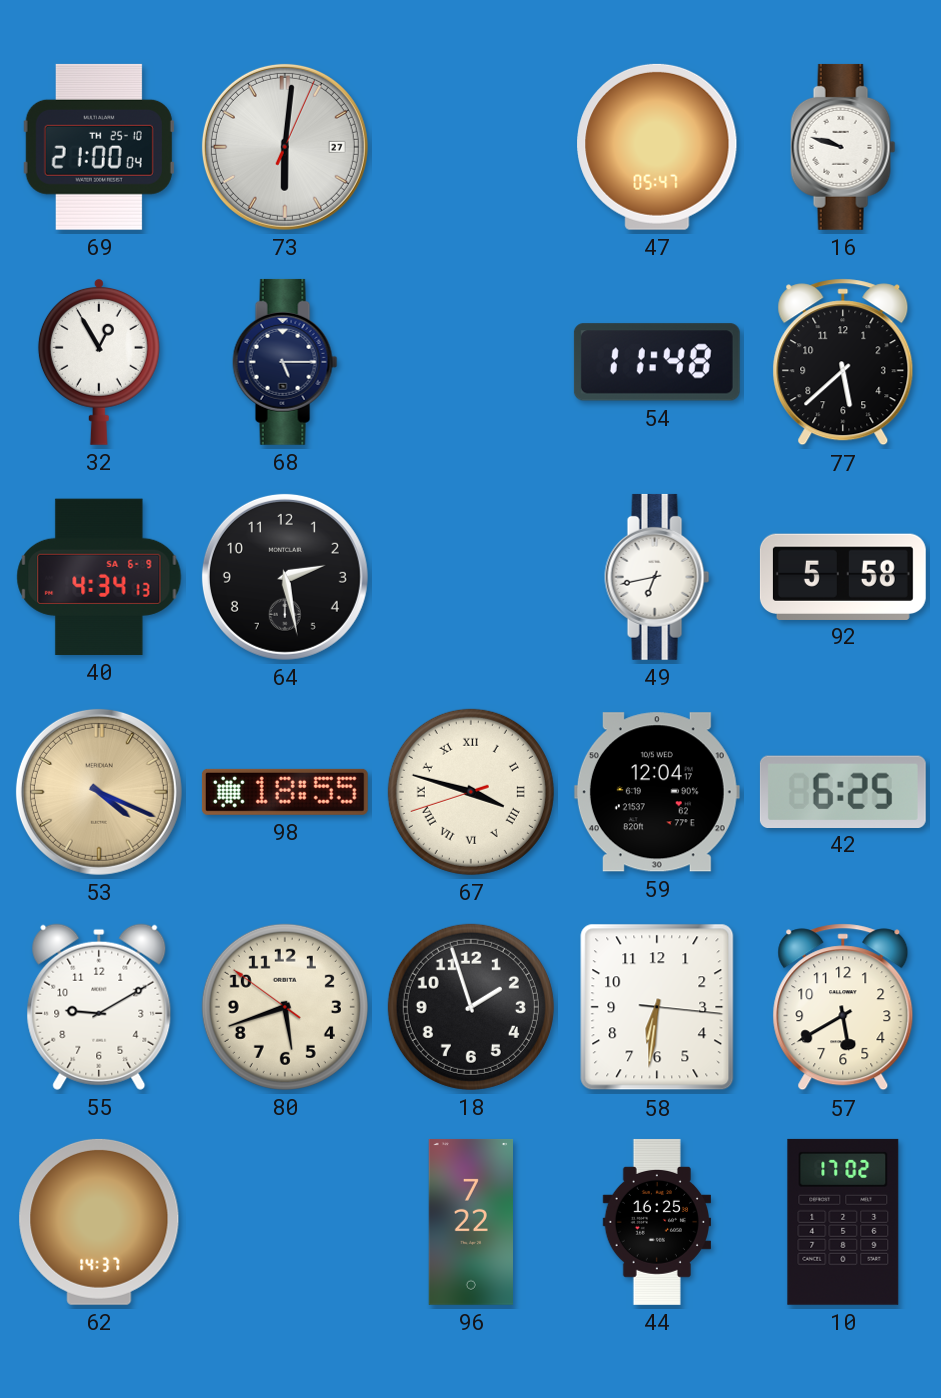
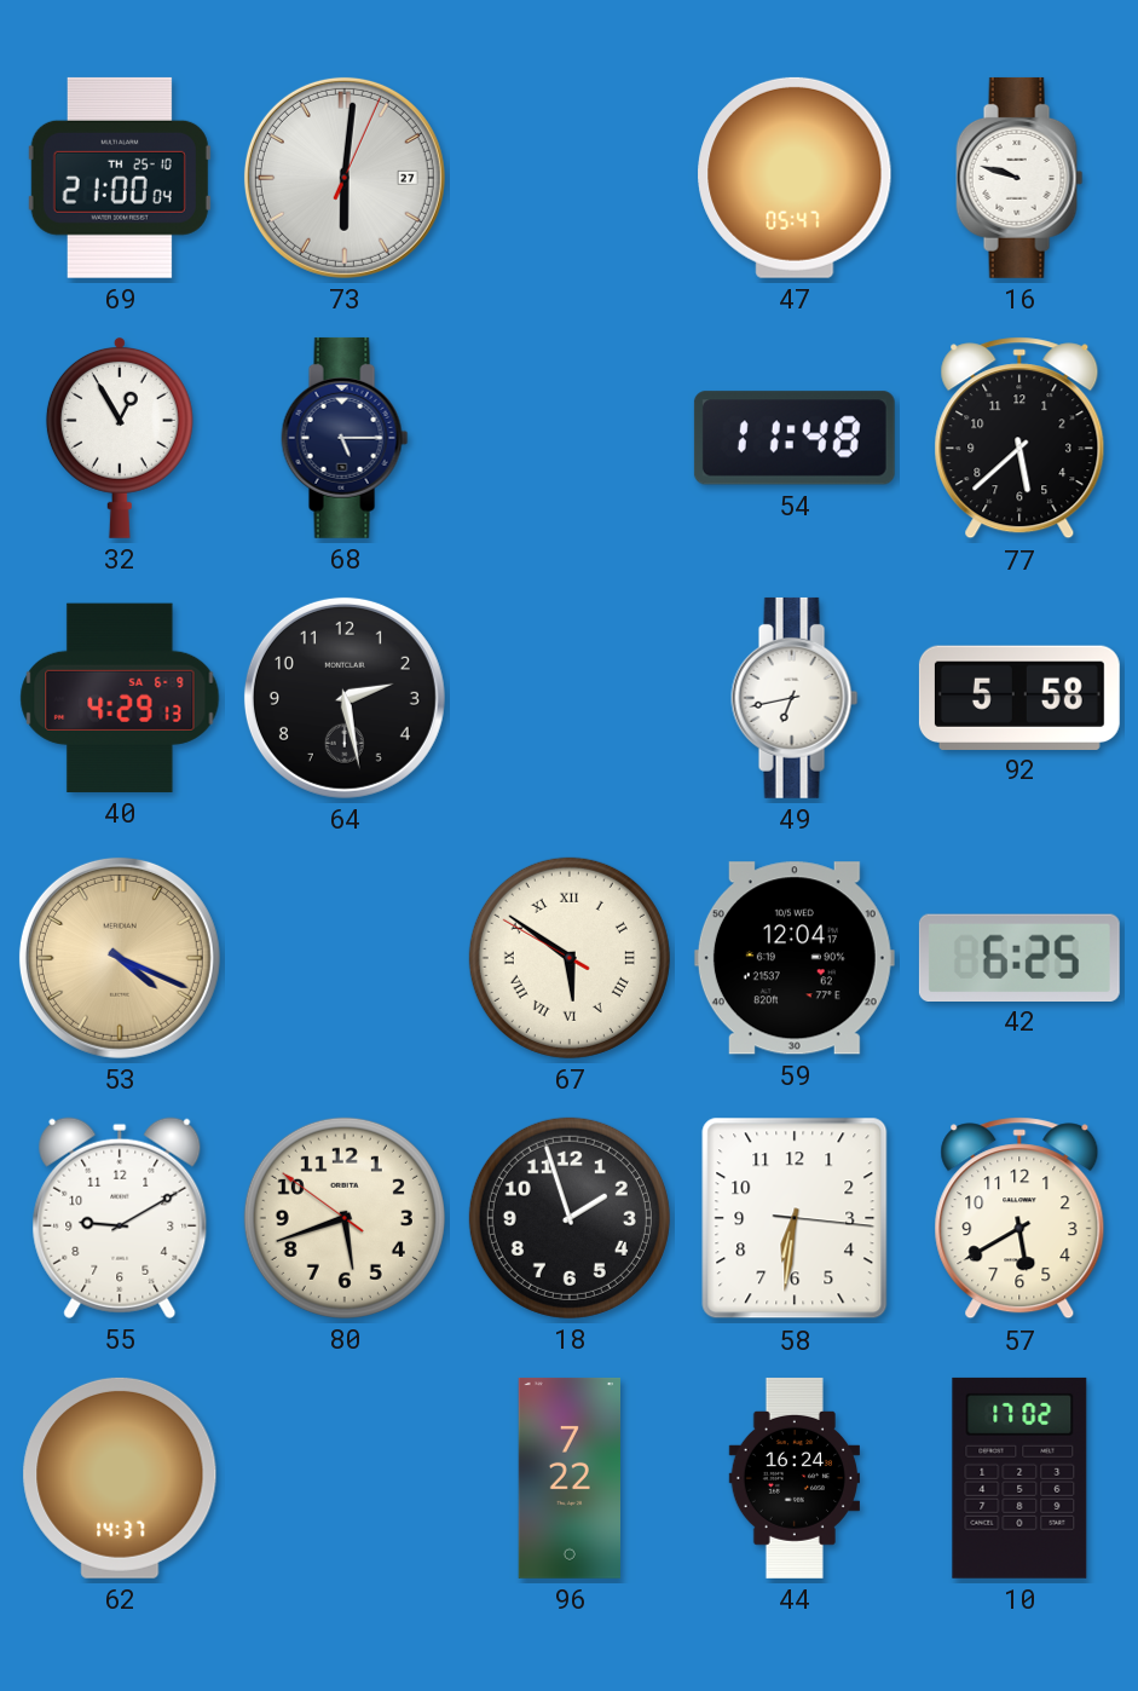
40: 4:34 -> 4:29
98: 18:55 -> none
67: 3:47 -> 5:50
44: 16:25 -> 16:24
